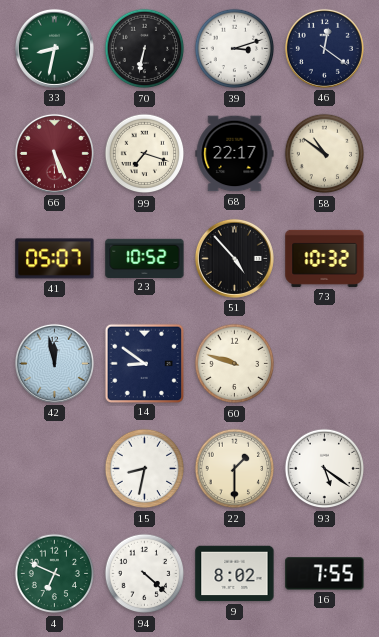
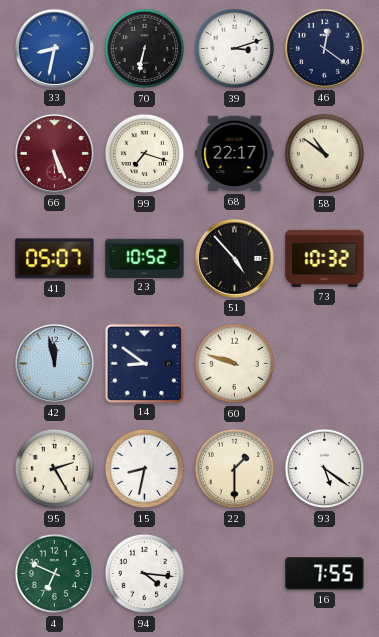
33 dial: green -> blue
95: none -> 2:25
94: 4:22 -> 4:16
9: 8:02 -> none
